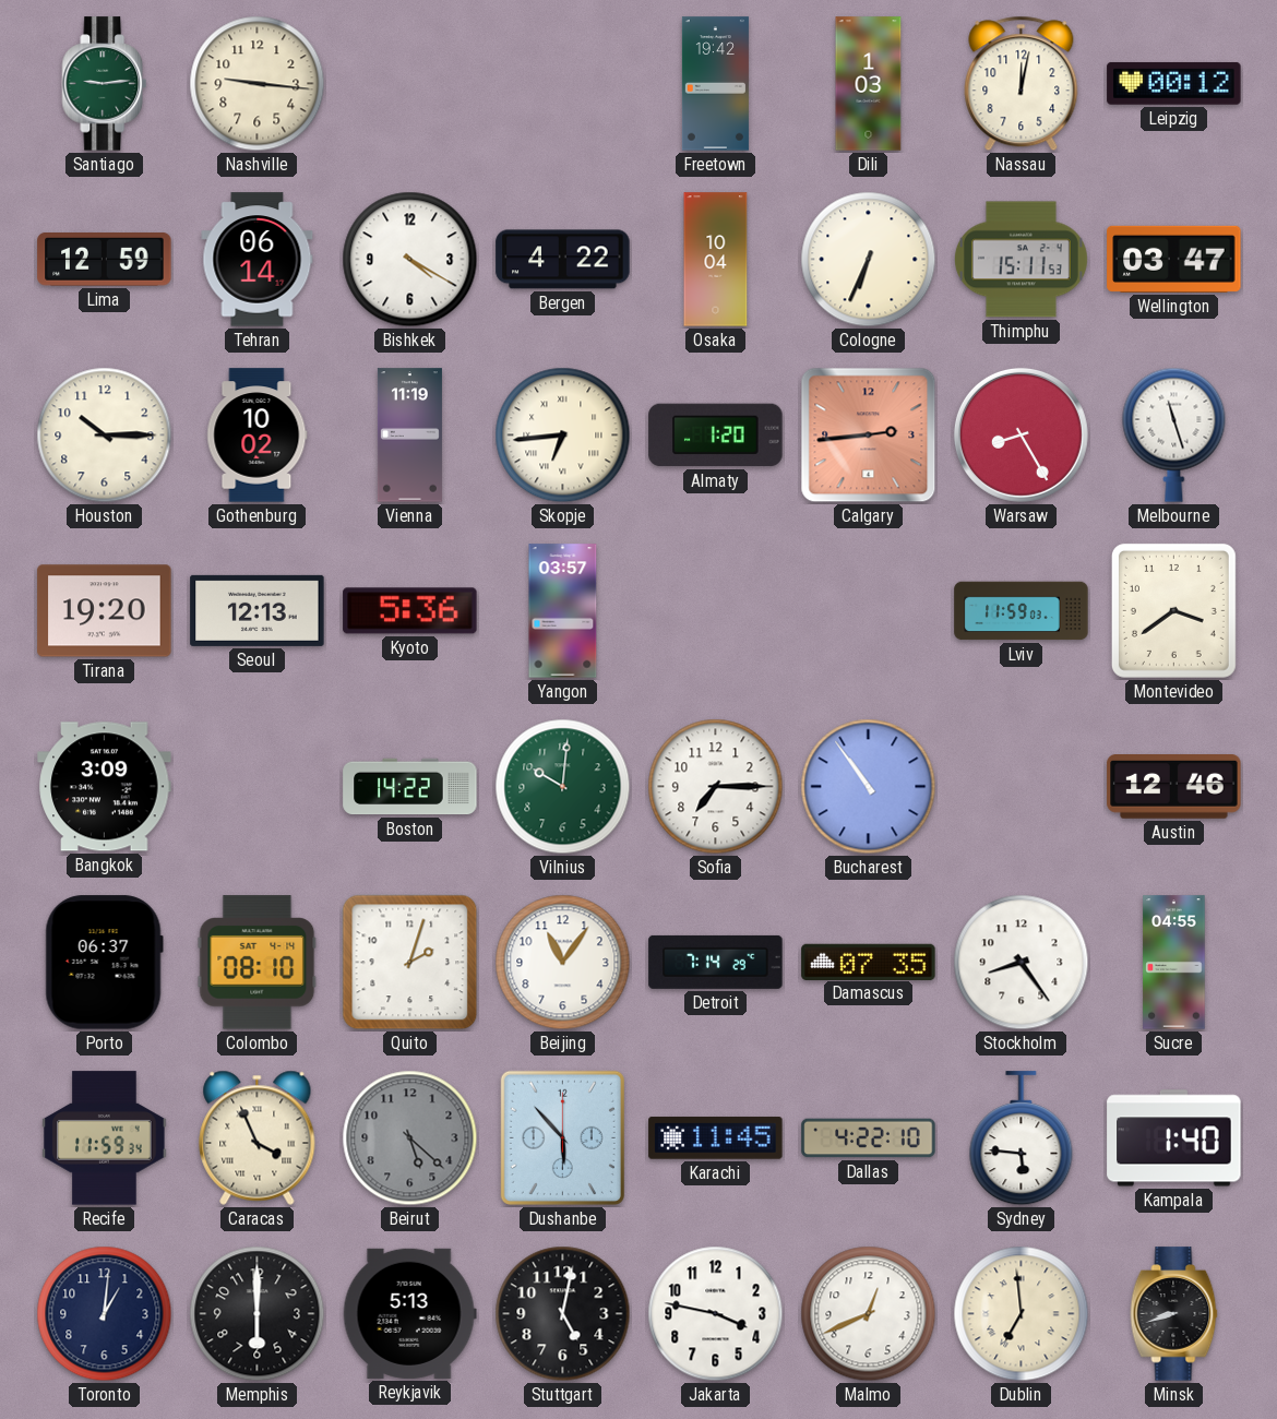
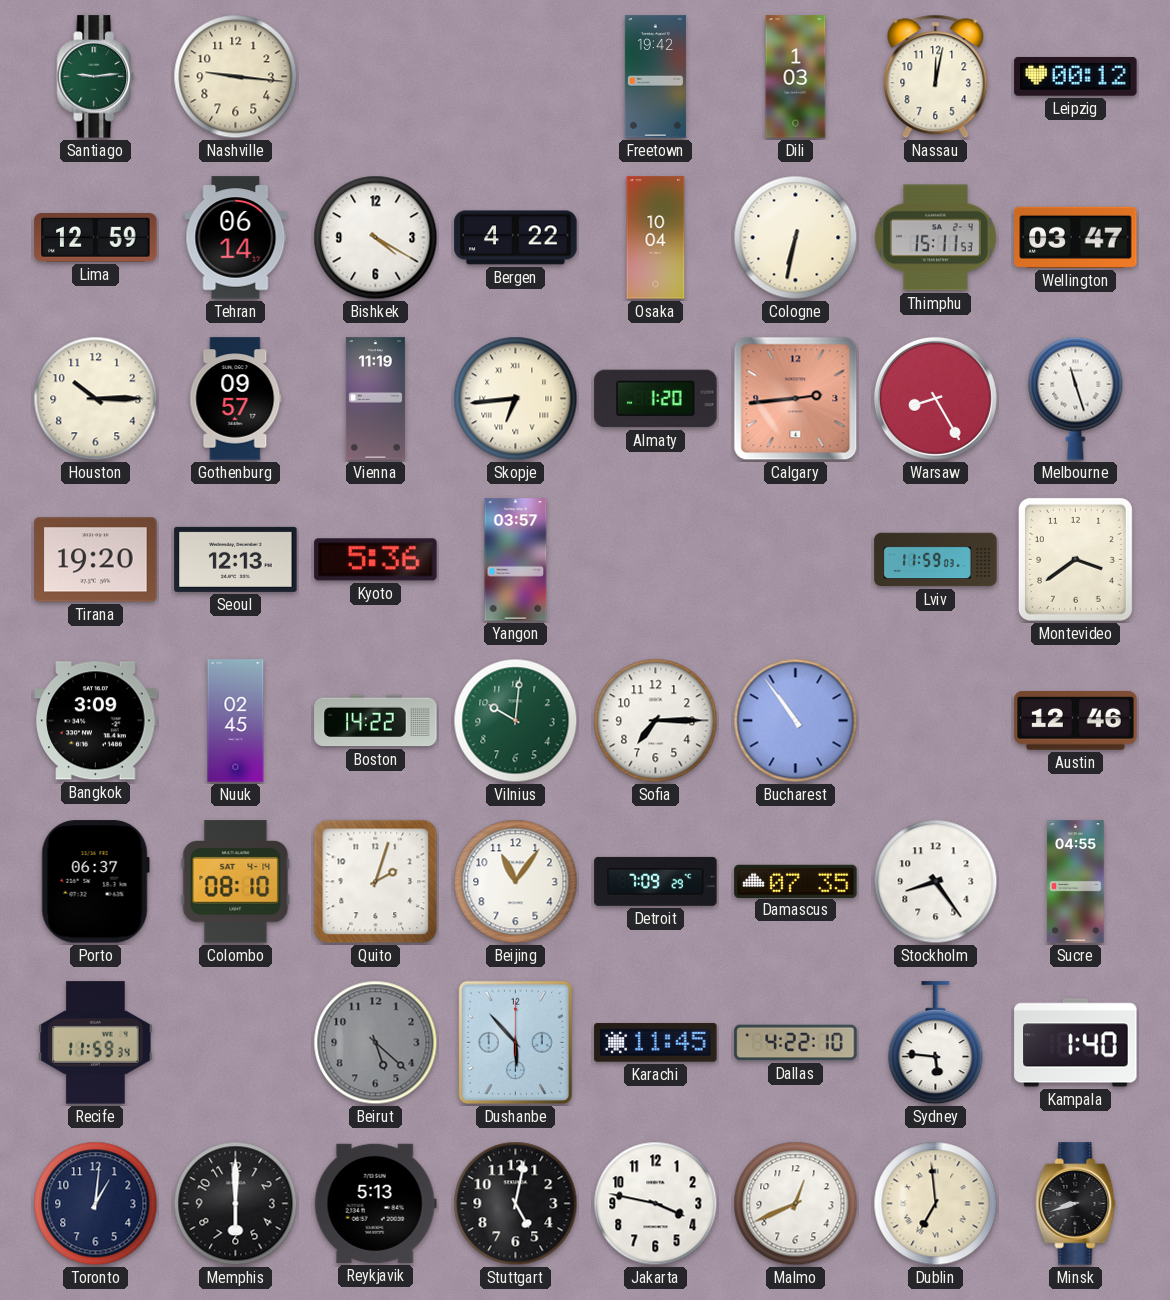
Cologne: 6:34 -> 6:32
Gothenburg: 10:02 -> 09:57
Nuuk: none -> 02:45
Detroit: 7:14 -> 7:09
Caracas: 3:56 -> none
